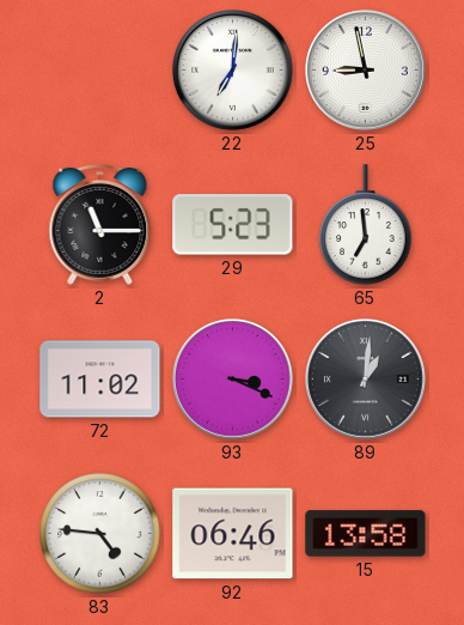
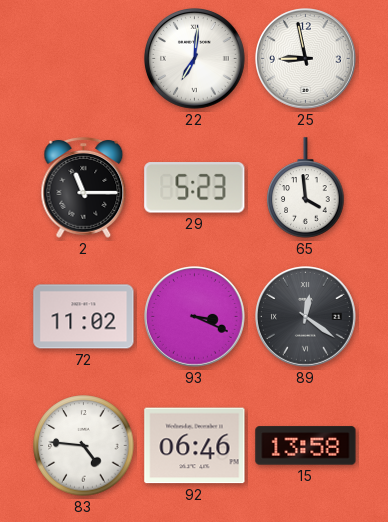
65: 6:59 -> 3:59
89: 1:01 -> 12:21
